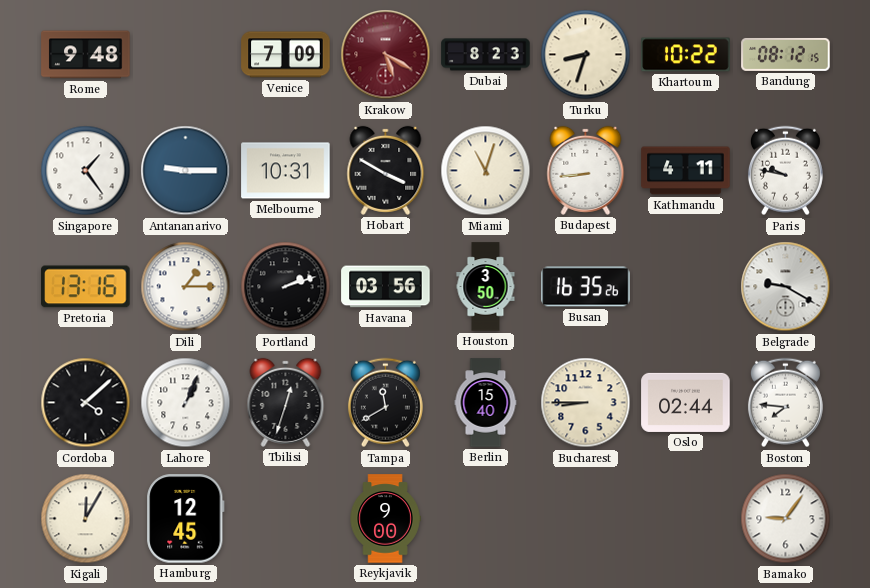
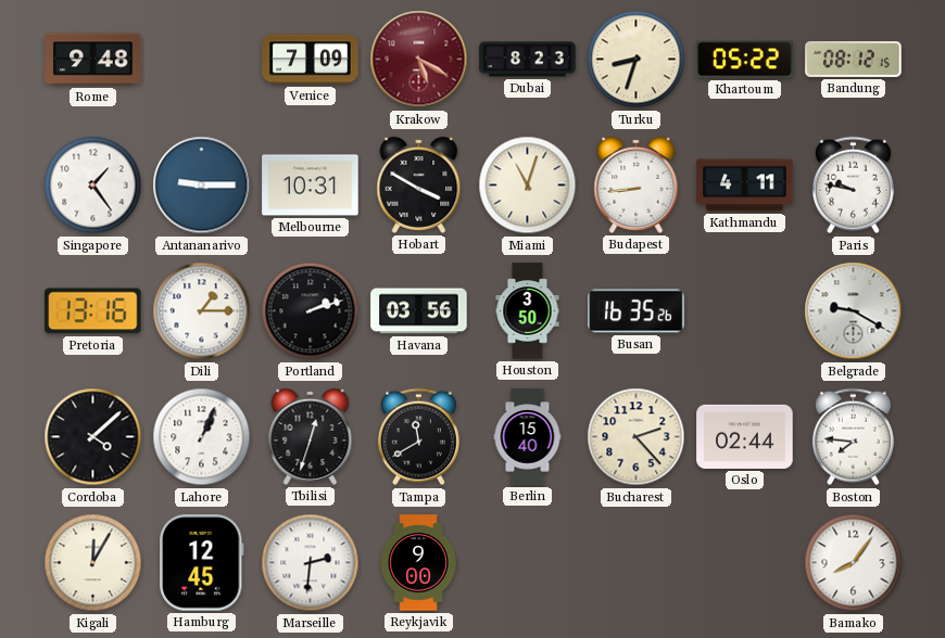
Khartoum: 10:22 -> 05:22
Bucharest: 8:45 -> 2:23
Marseille: none -> 2:31
Bamako: 9:06 -> 8:06
